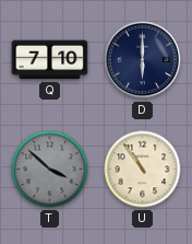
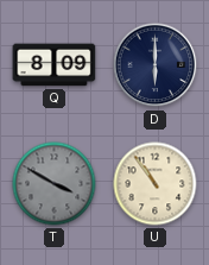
Q: 7:10 -> 8:09
T: 3:52 -> 3:50
